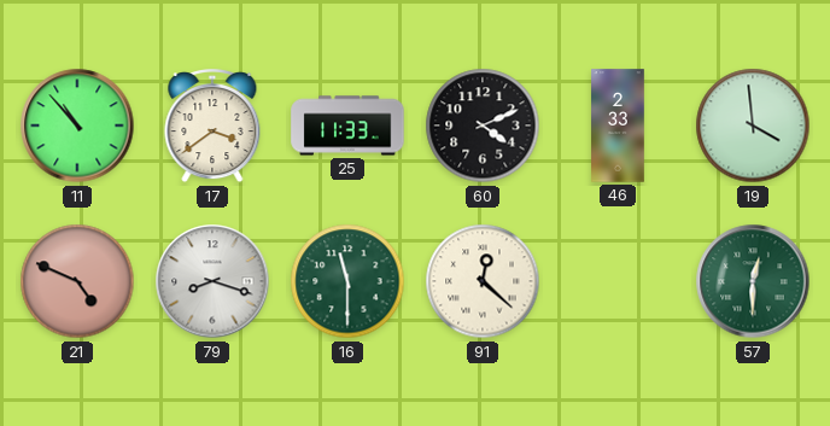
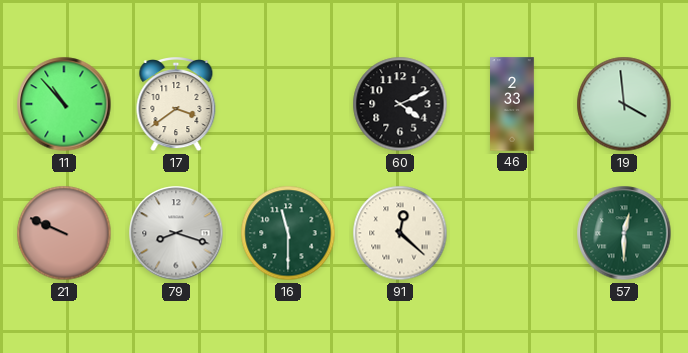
25: 11:33 -> none
21: 4:49 -> 9:49
